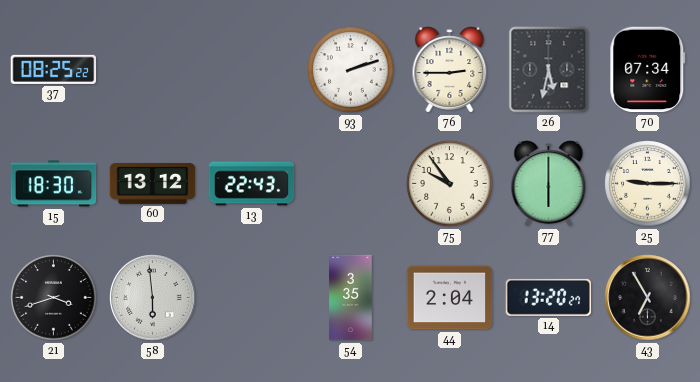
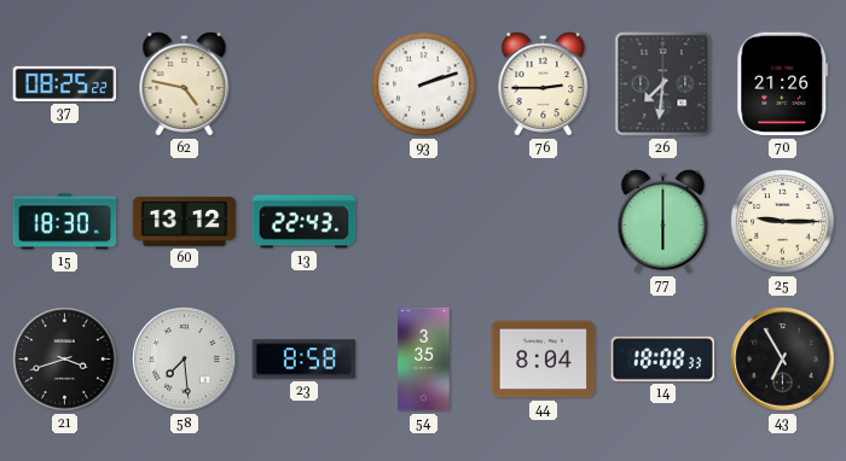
62: none -> 4:47
26: 5:32 -> 7:31
70: 07:34 -> 21:26
75: 9:54 -> none
58: 5:59 -> 7:29
23: none -> 8:58
44: 2:04 -> 8:04
14: 13:20 -> 18:08
